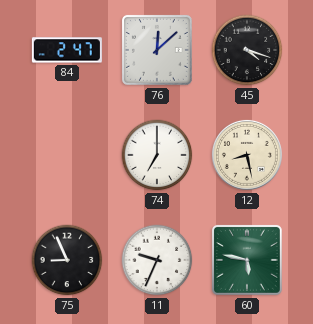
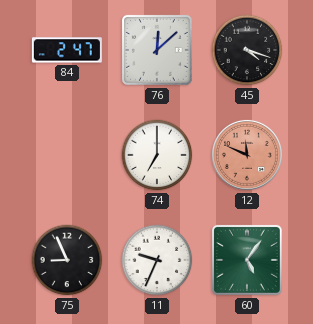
12: 8:28 -> 11:49
12 dial: cream -> salmon
60: 5:47 -> 5:06
